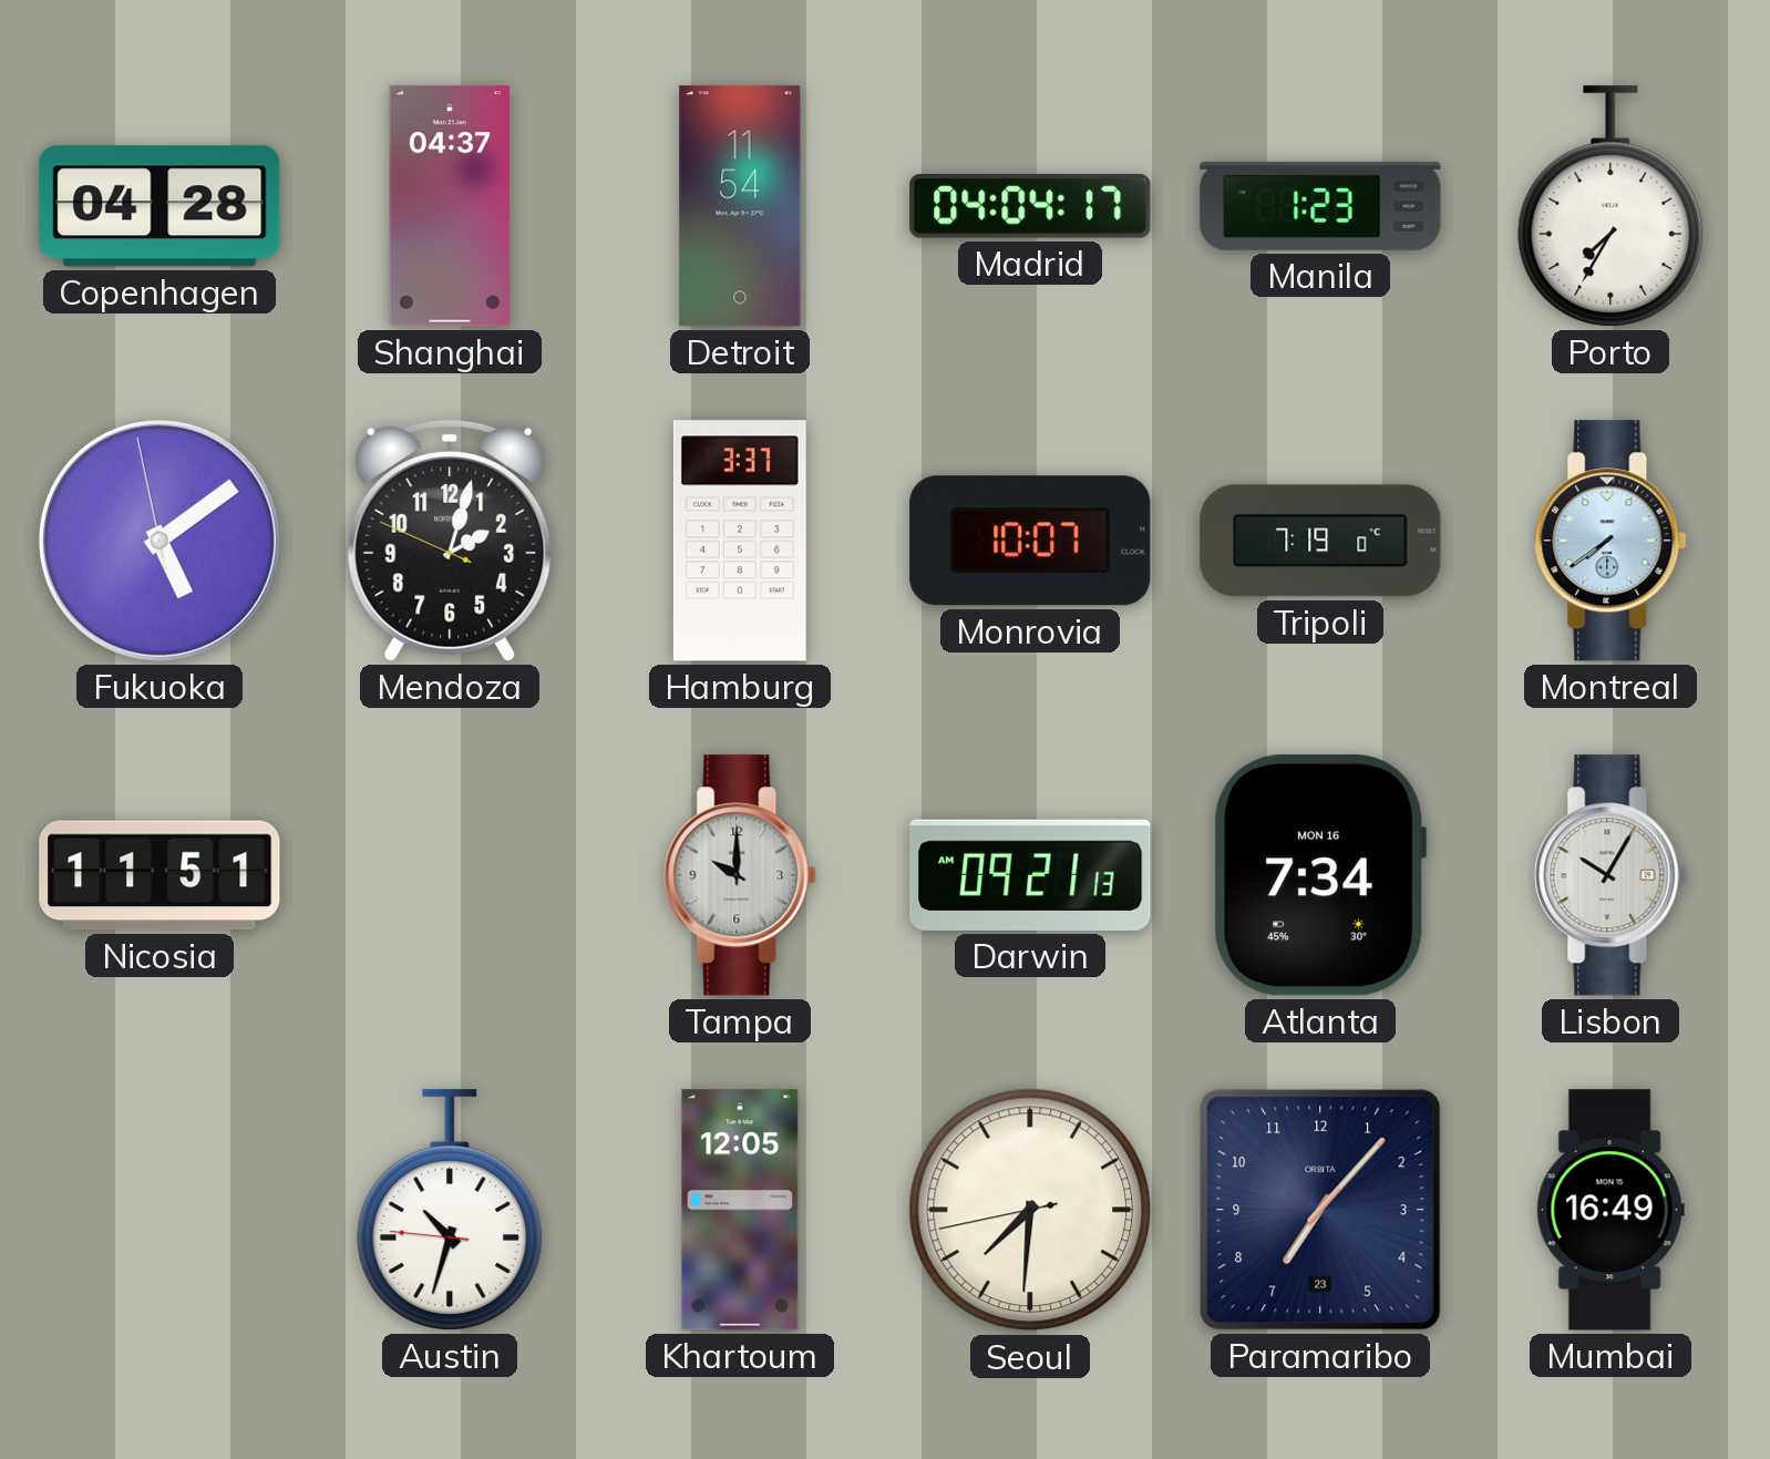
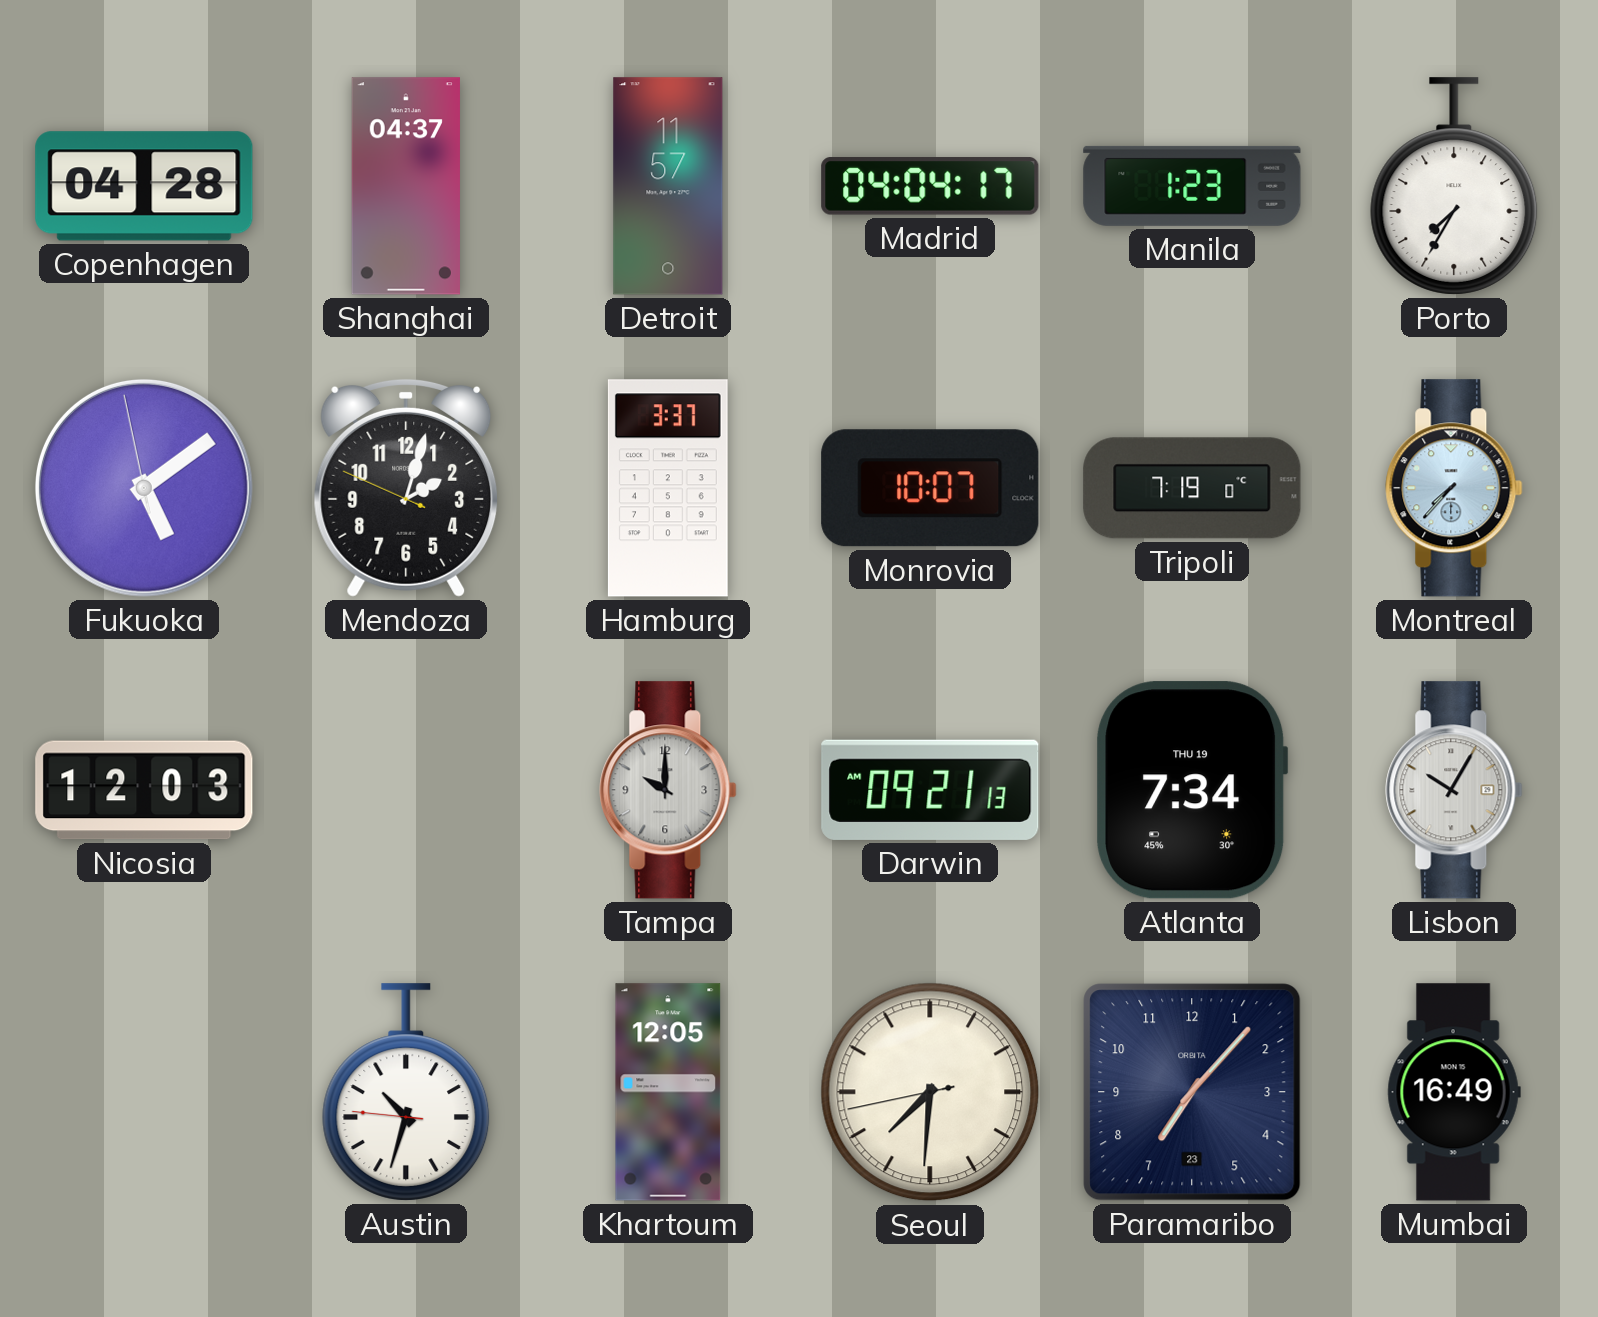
Detroit: 11:54 -> 11:57
Montreal: 7:39 -> 7:37
Nicosia: 11:51 -> 12:03
Atlanta date: MON 16 -> THU 19
